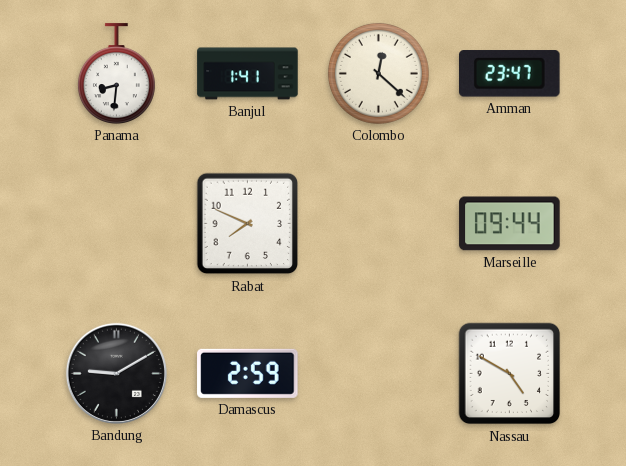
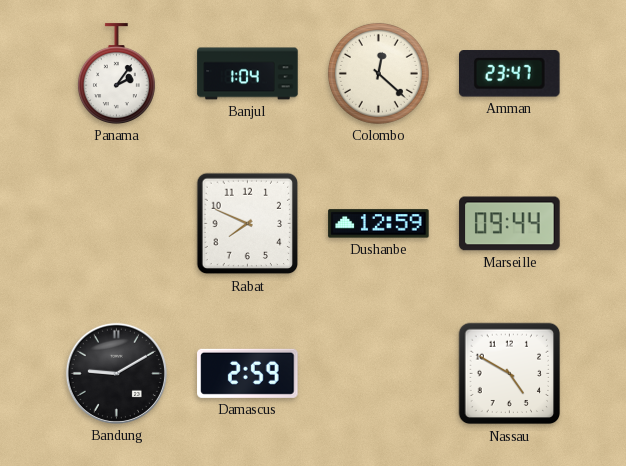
Panama: 8:31 -> 2:06
Banjul: 1:41 -> 1:04
Dushanbe: none -> 12:59
